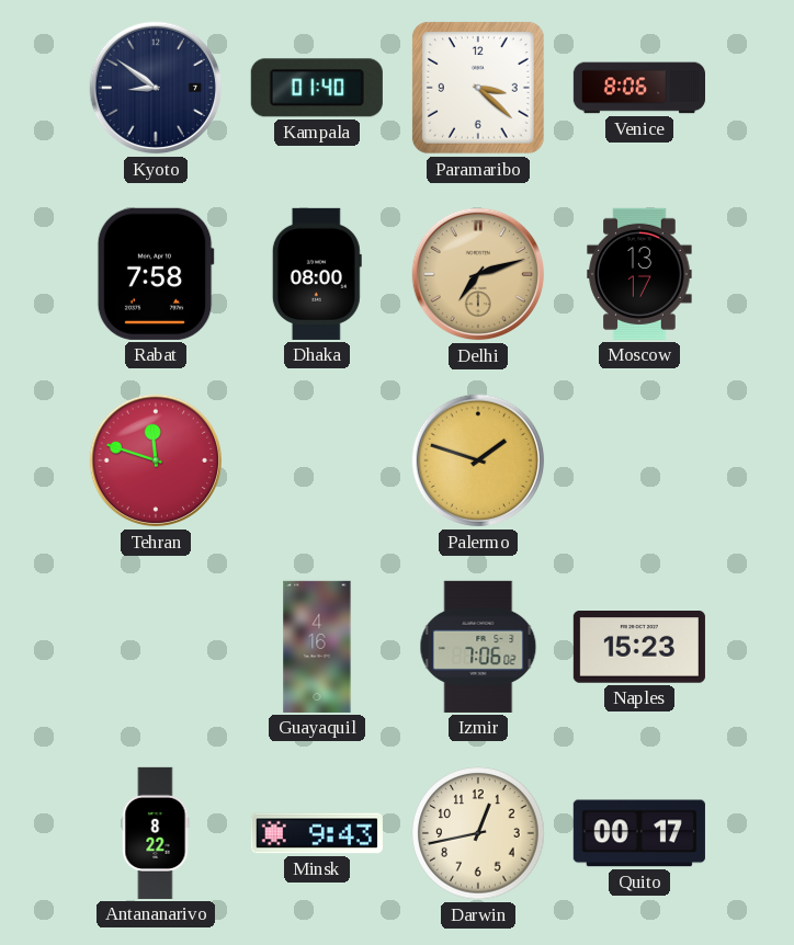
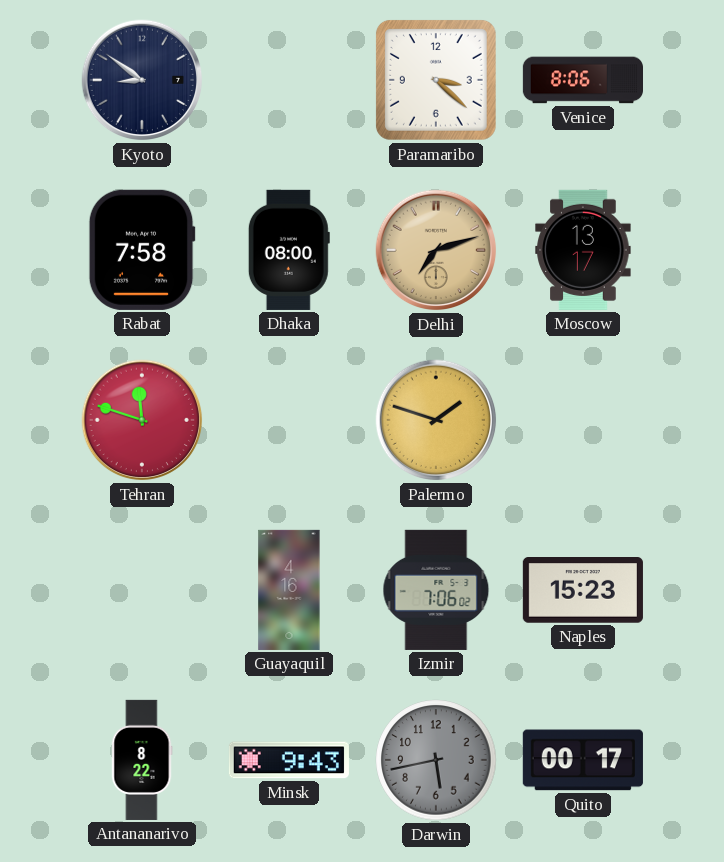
Kampala: 01:40 -> none
Darwin: 12:43 -> 5:43
Darwin dial: cream -> grey
